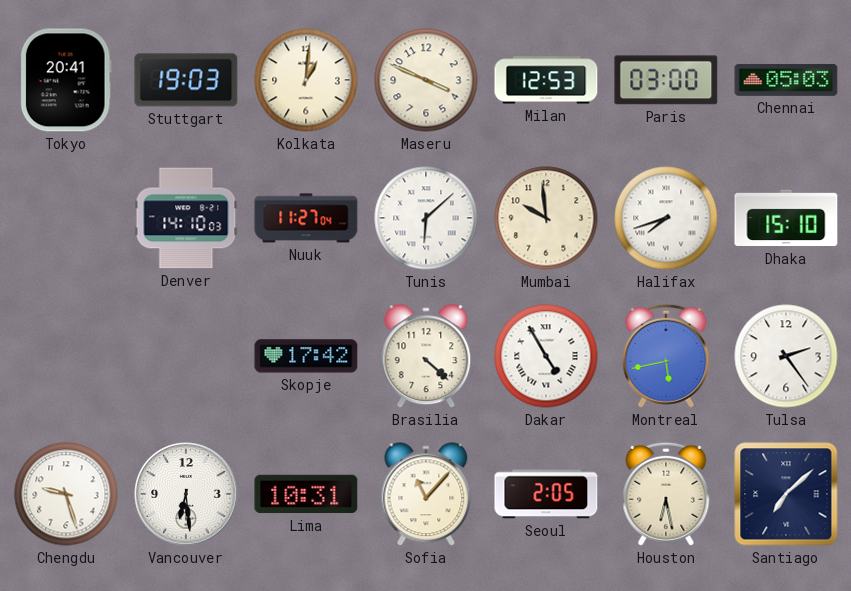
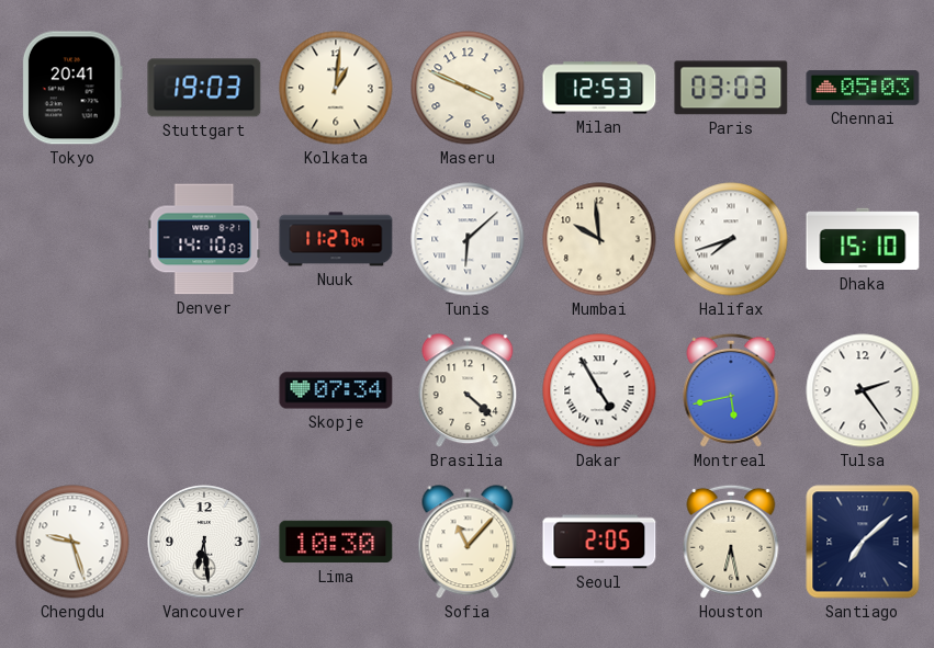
Paris: 03:00 -> 03:03
Skopje: 17:42 -> 07:34
Lima: 10:31 -> 10:30
